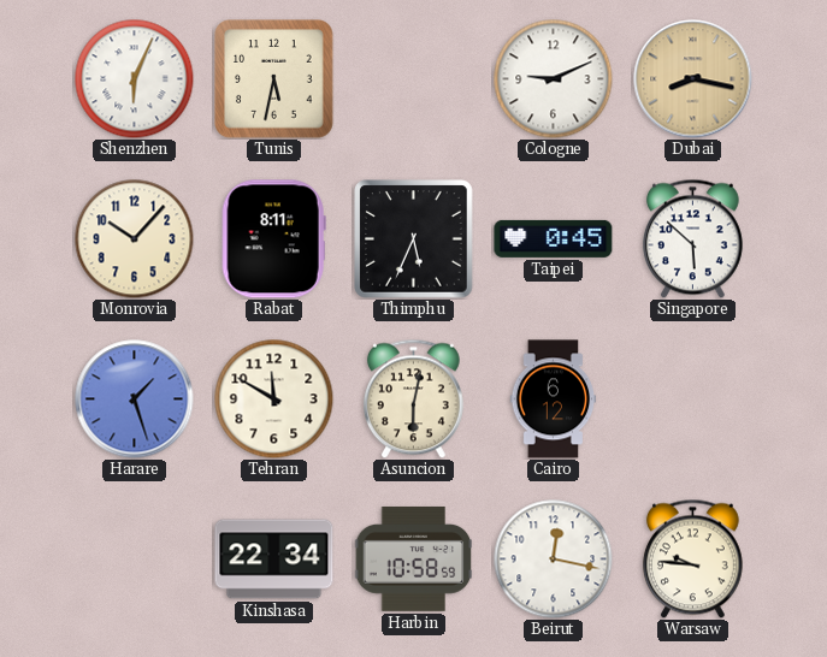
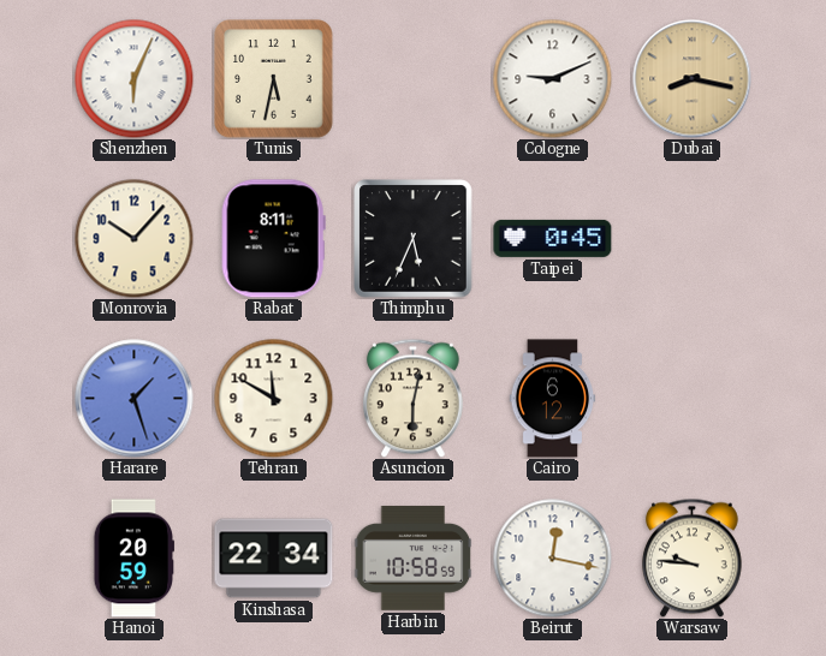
Singapore: 5:52 -> none
Hanoi: none -> 20:59
